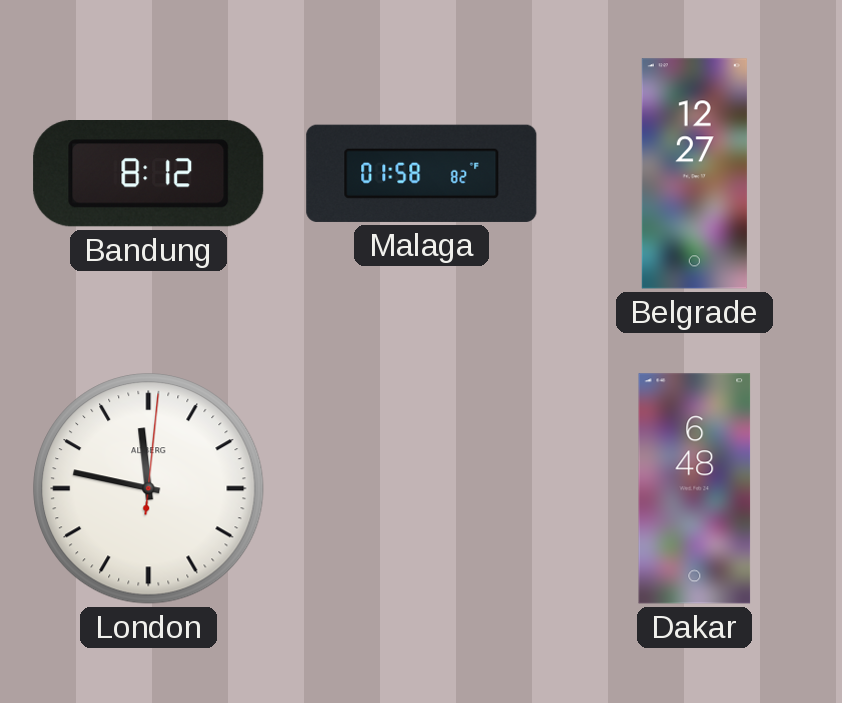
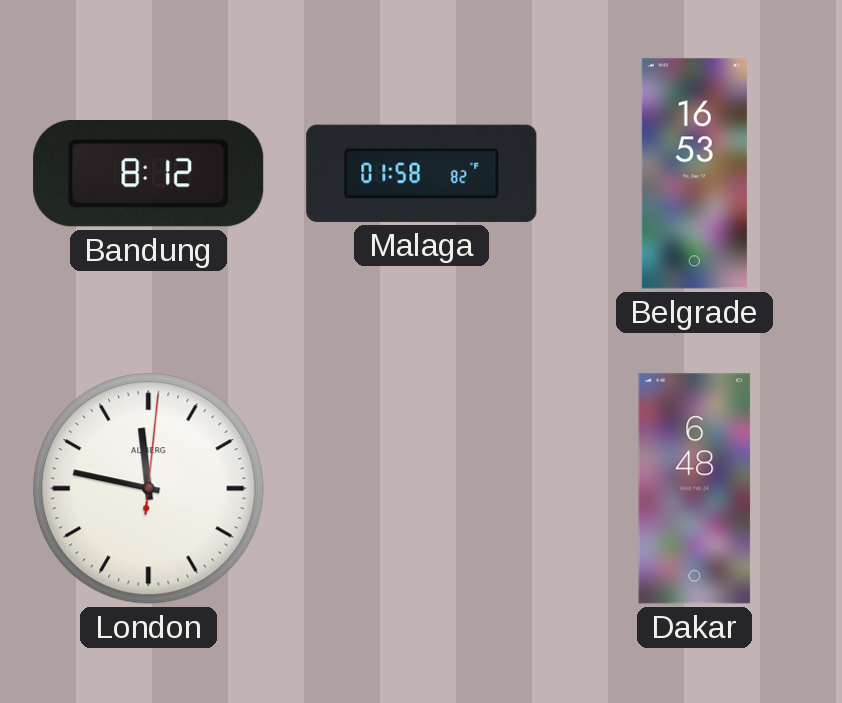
Belgrade: 12:27 -> 16:53
